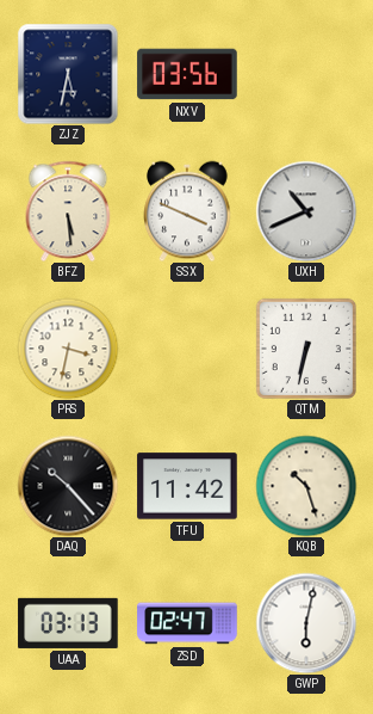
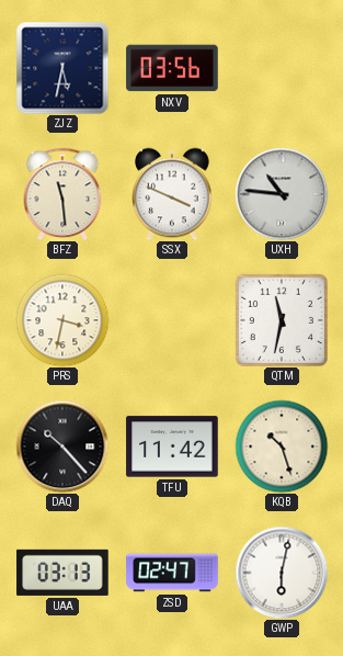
BFZ: 5:29 -> 11:29
UXH: 10:41 -> 10:46
QTM: 6:32 -> 11:32
